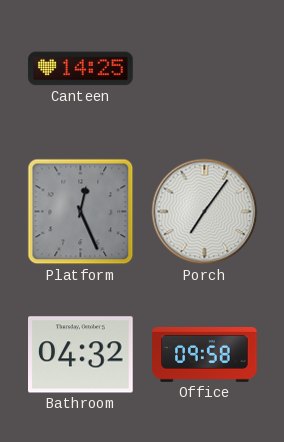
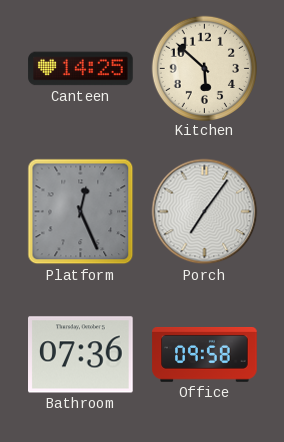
Kitchen: none -> 5:52
Bathroom: 04:32 -> 07:36
